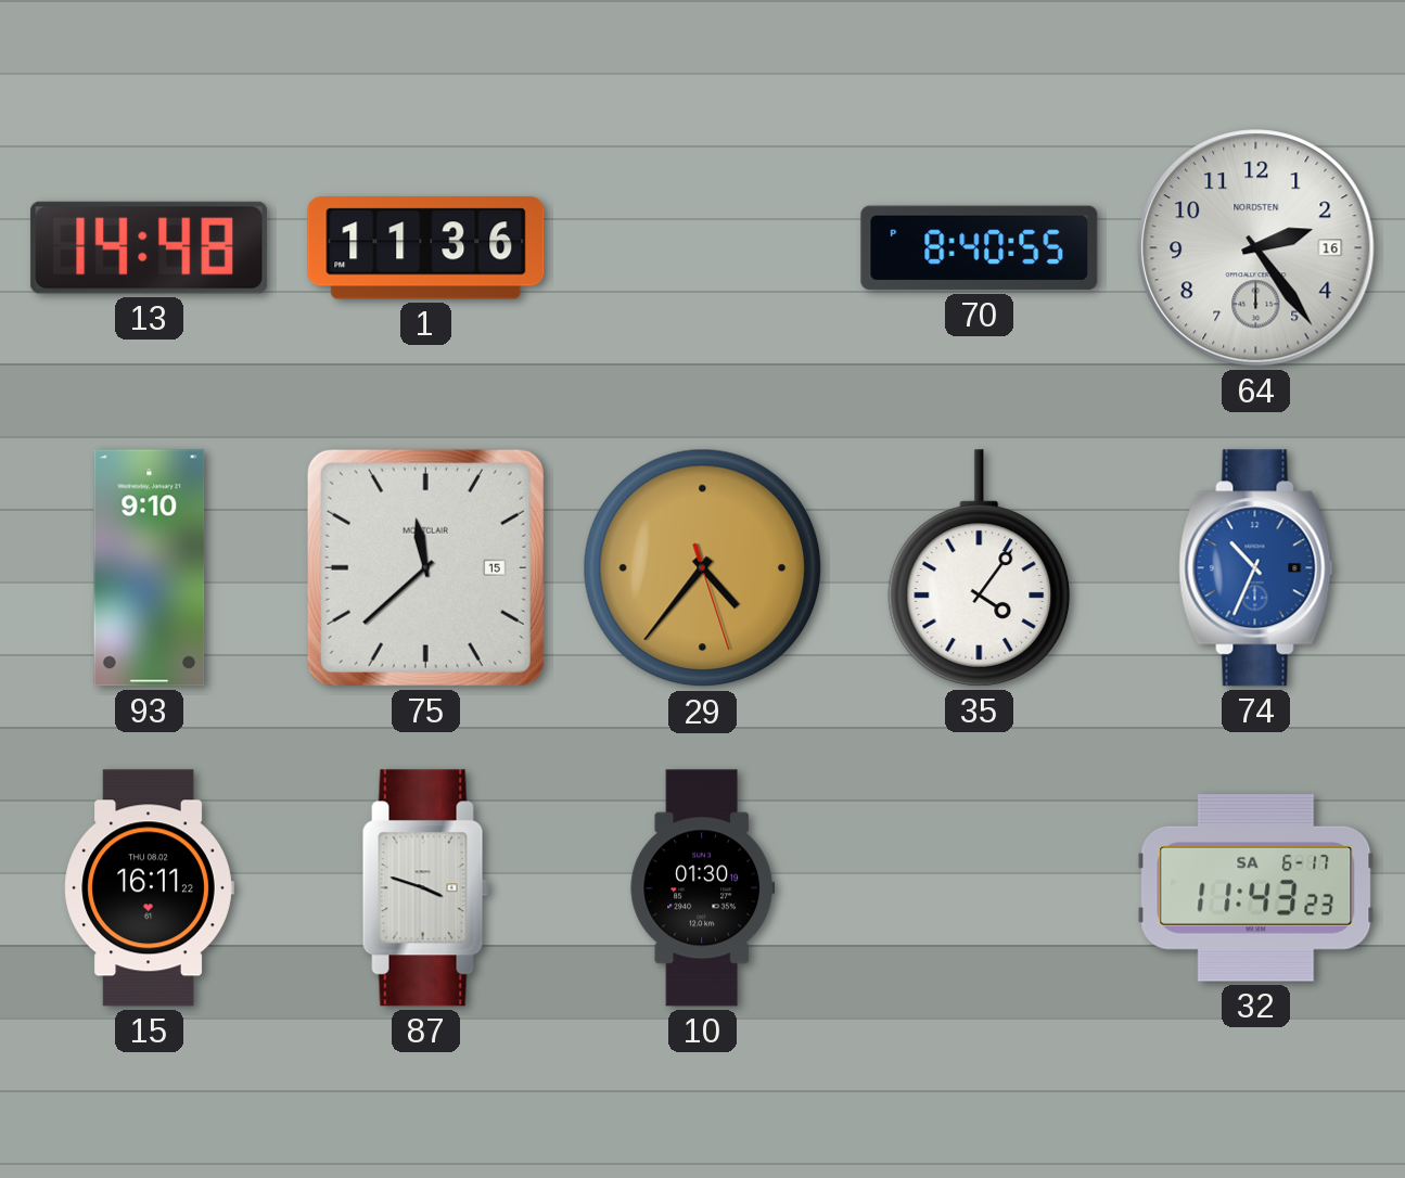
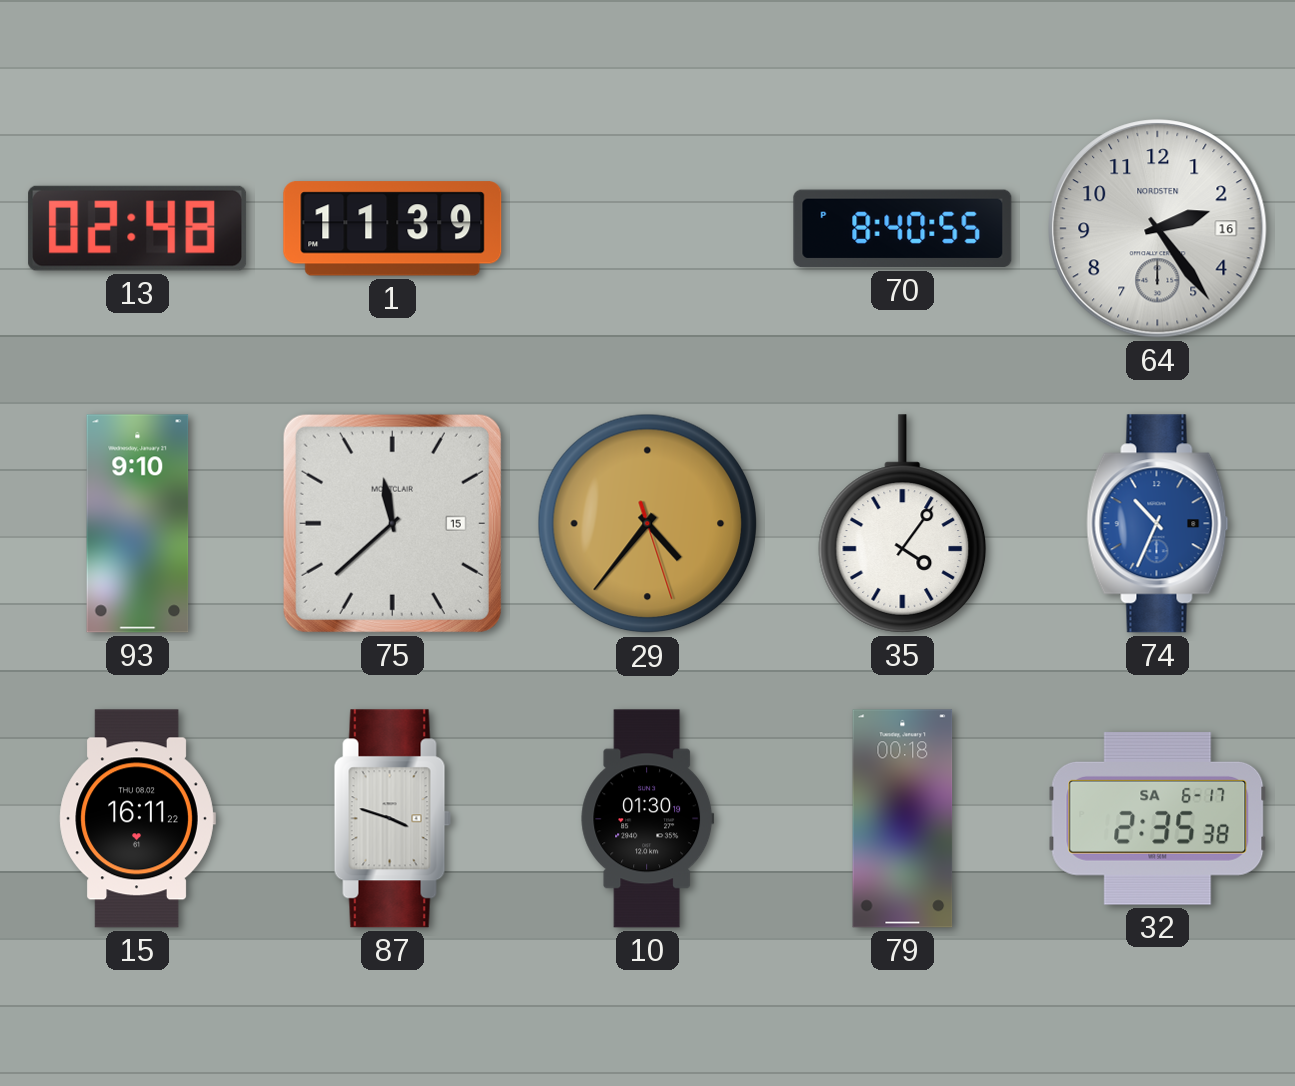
13: 14:48 -> 02:48
1: 11:36 -> 11:39
79: none -> 00:18
32: 11:43 -> 2:35
